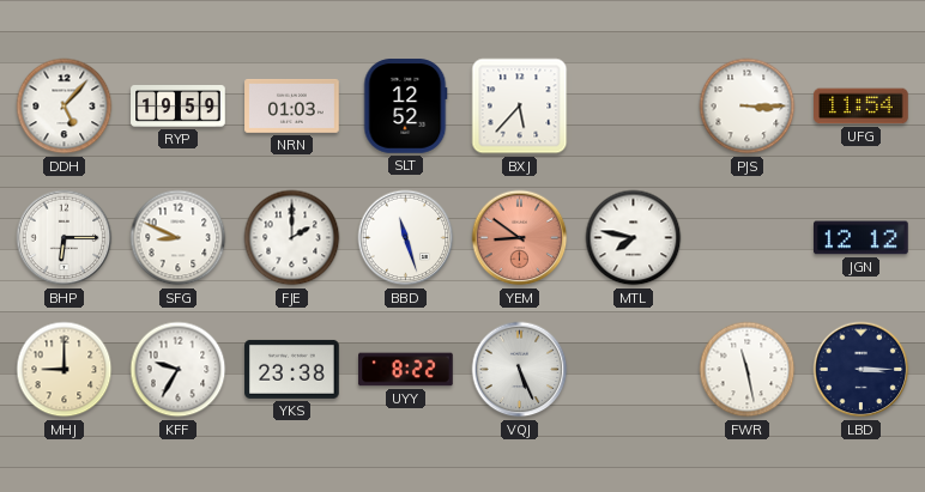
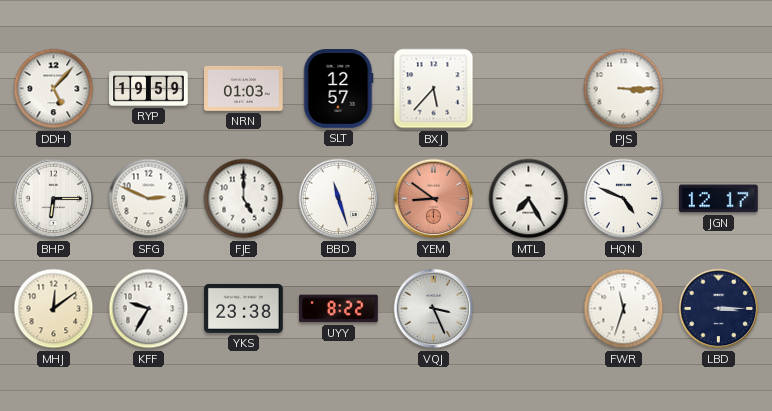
SLT: 12:52 -> 12:57
UFG: 11:54 -> none
SFG: 8:49 -> 2:49
FJE: 2:00 -> 5:00
MTL: 7:47 -> 7:25
HQN: none -> 4:49
JGN: 12:12 -> 12:17
MHJ: 9:00 -> 12:09
VQJ: 5:26 -> 3:26
FWR: 11:28 -> 11:33
